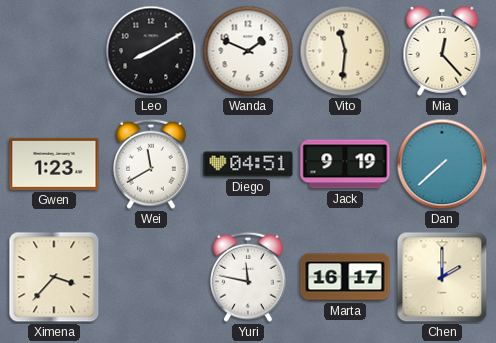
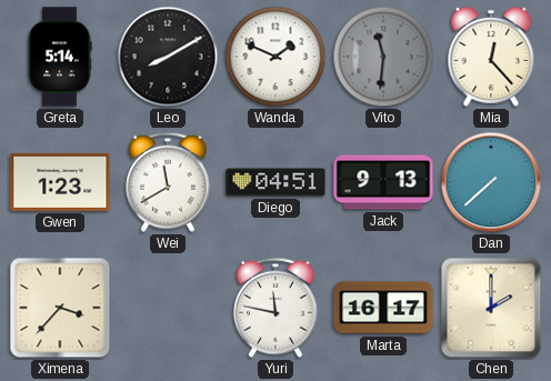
Greta: none -> 5:14
Vito dial: cream -> grey
Jack: 9:19 -> 9:13
